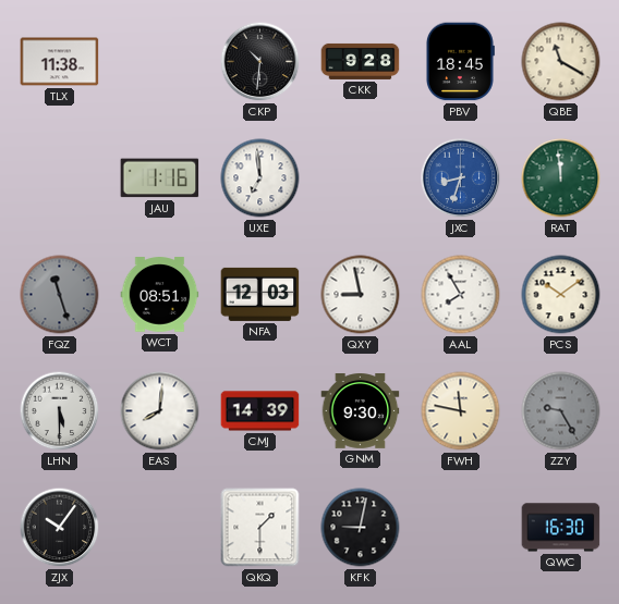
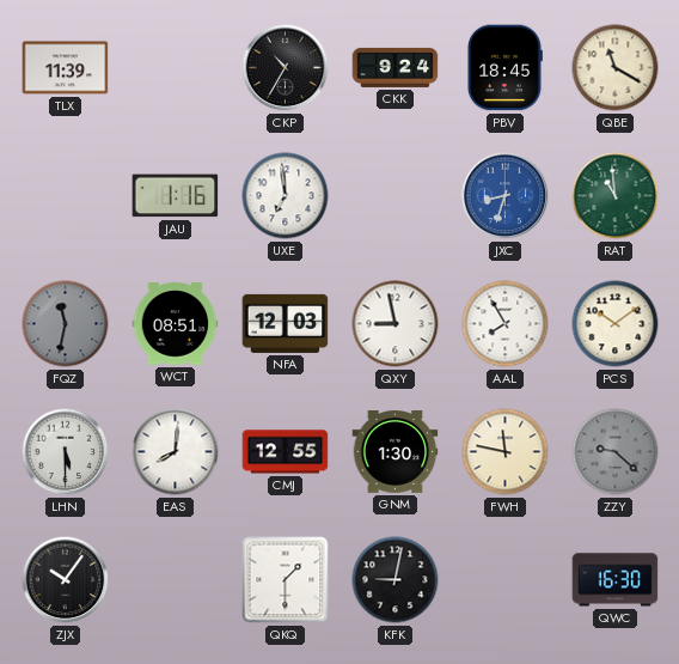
TLX: 11:38 -> 11:39
CKP: 10:31 -> 10:35
CKK: 9:28 -> 9:24
RAT: 11:59 -> 10:59
FQZ: 11:27 -> 11:32
CMJ: 14:39 -> 12:55
GNM: 9:30 -> 1:30
ZZY: 9:25 -> 9:22
